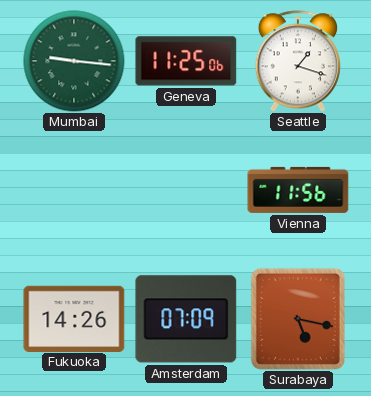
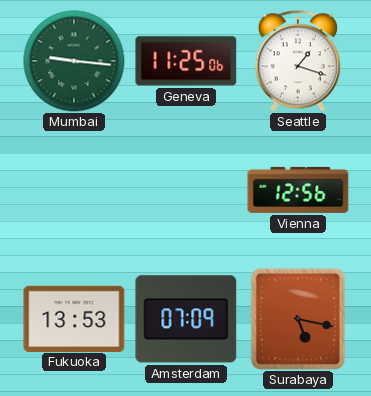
Vienna: 11:56 -> 12:56
Fukuoka: 14:26 -> 13:53
